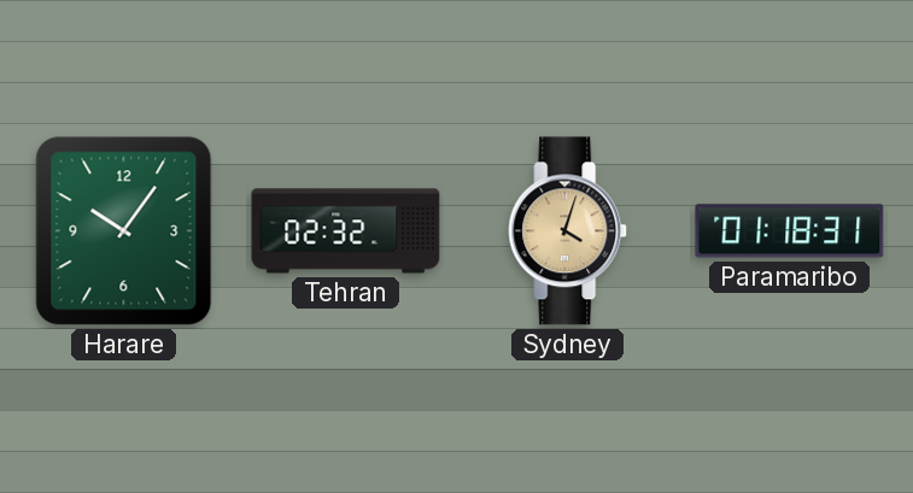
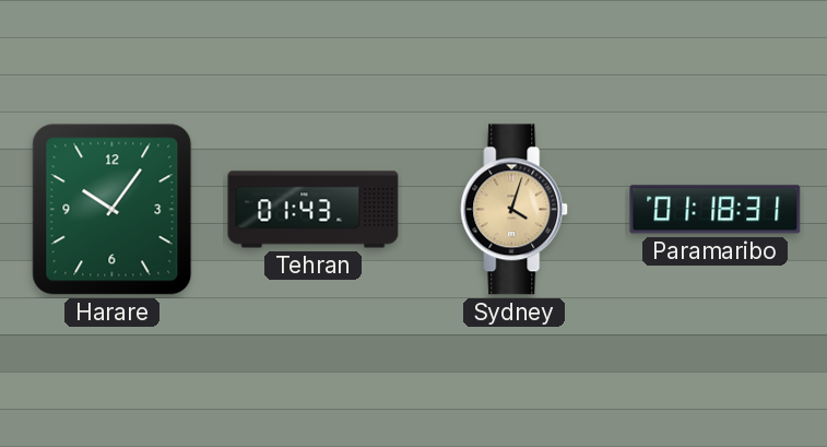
Tehran: 02:32 -> 01:43
